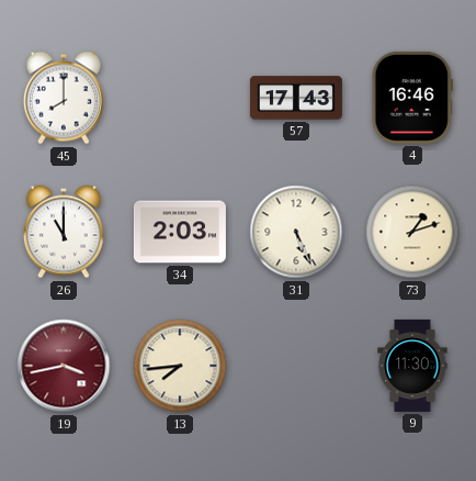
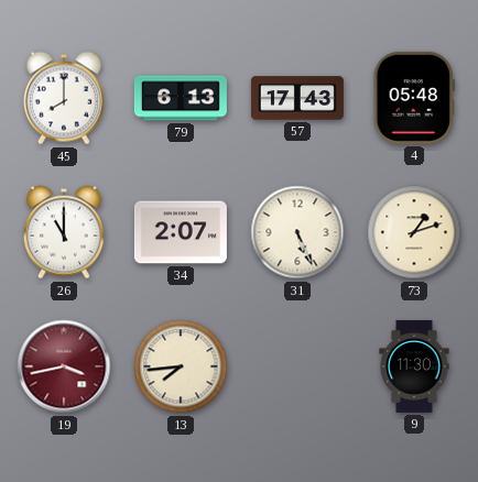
79: none -> 6:13
4: 16:46 -> 05:48
34: 2:03 -> 2:07
